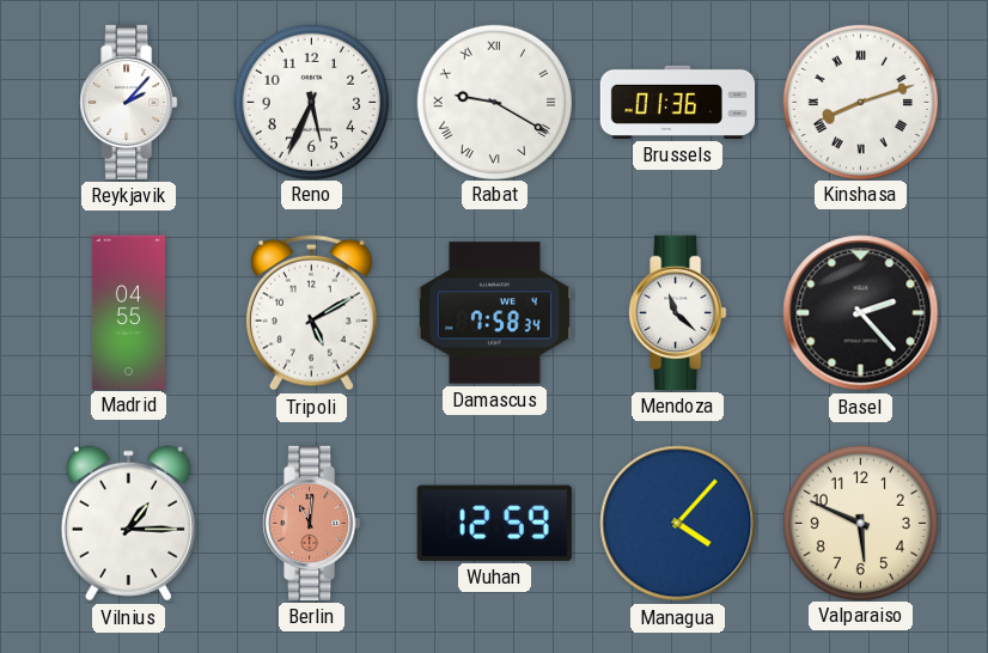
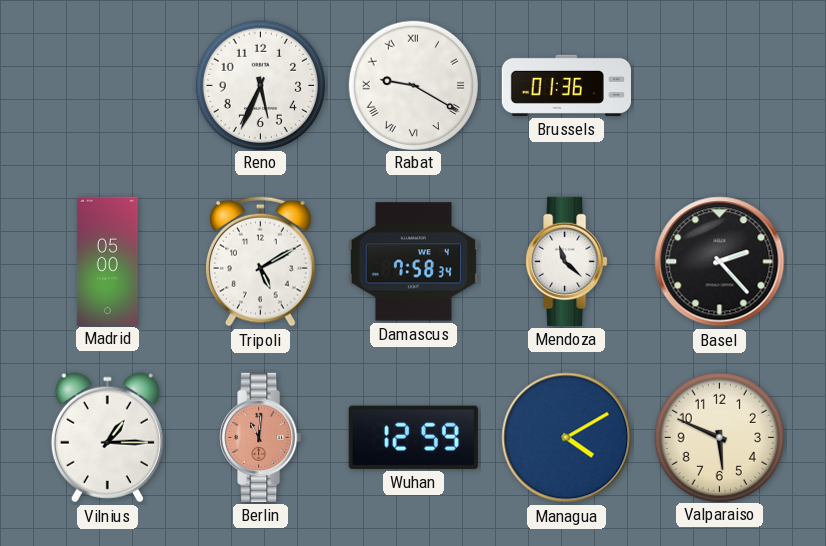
Reykjavik: 2:07 -> none
Kinshasa: 8:12 -> none
Madrid: 04:55 -> 05:00
Managua: 4:07 -> 4:10
